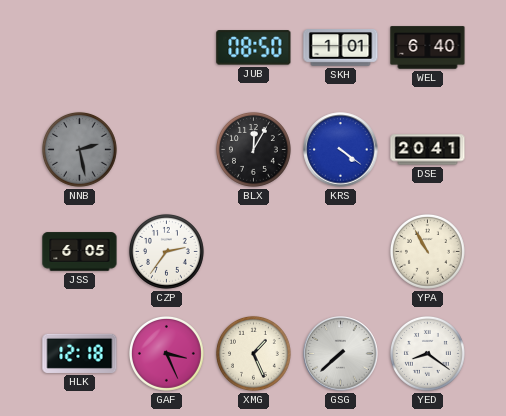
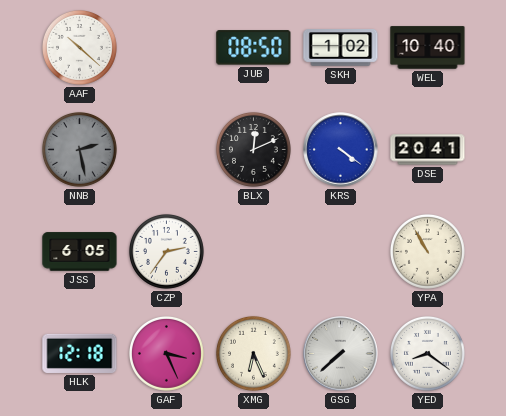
AAF: none -> 10:22
SKH: 1:01 -> 1:02
WEL: 6:40 -> 10:40
BLX: 12:05 -> 12:11
XMG: 1:26 -> 6:26
